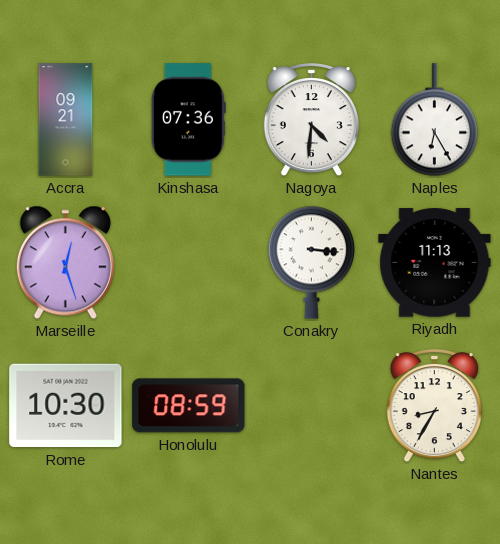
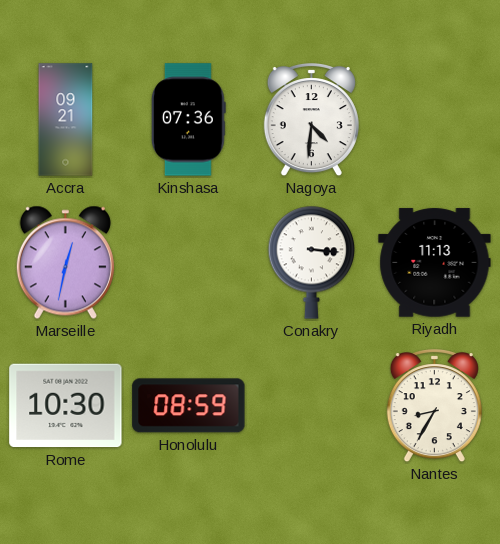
Naples: 6:25 -> none
Marseille: 12:27 -> 12:32
